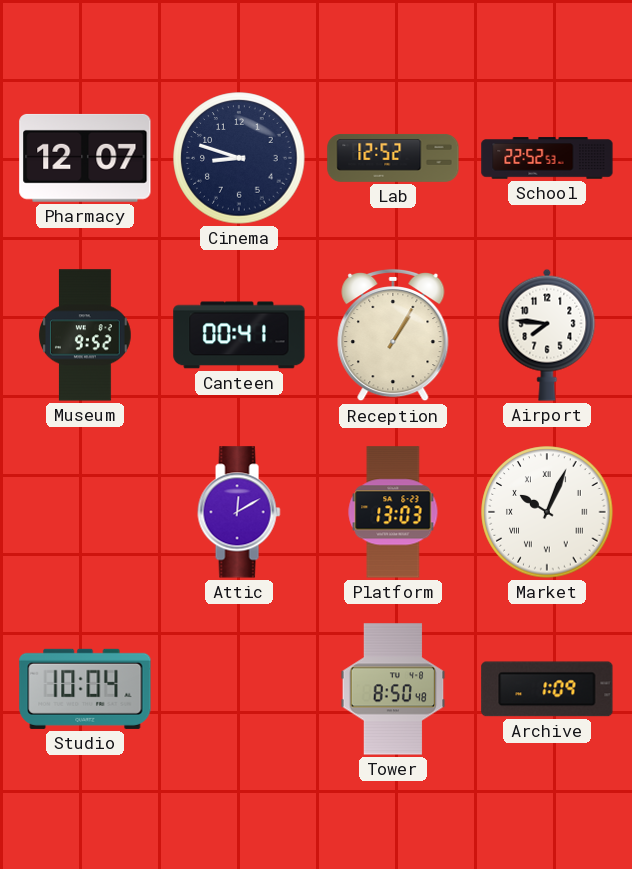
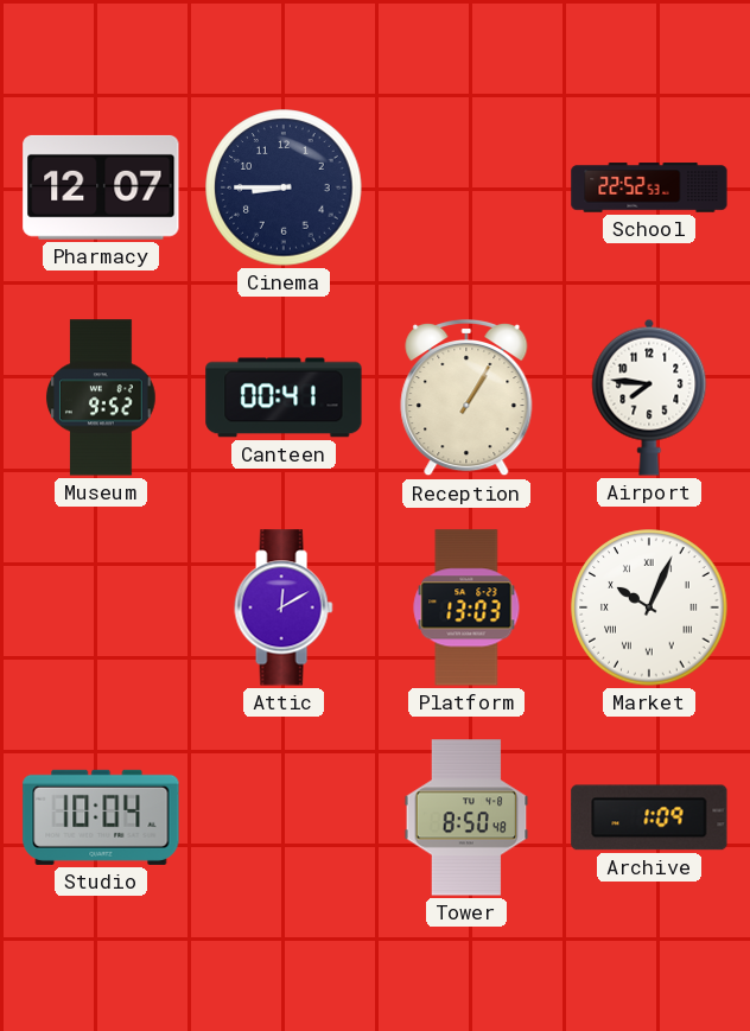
Cinema: 8:48 -> 8:45
Lab: 12:52 -> none
